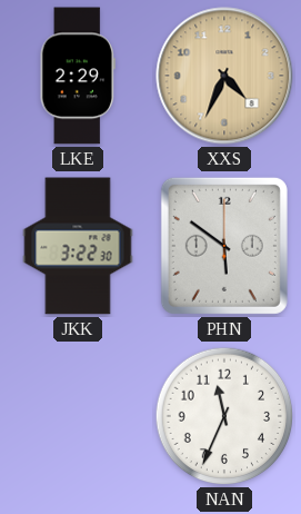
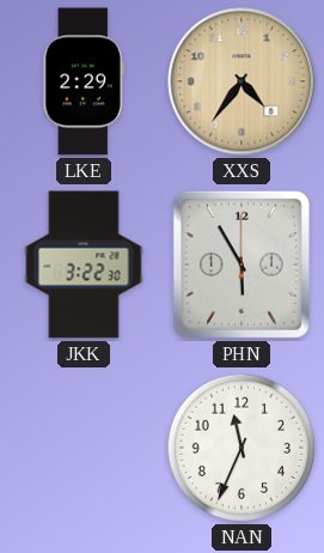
XXS: 4:34 -> 4:36
PHN: 5:51 -> 5:55
